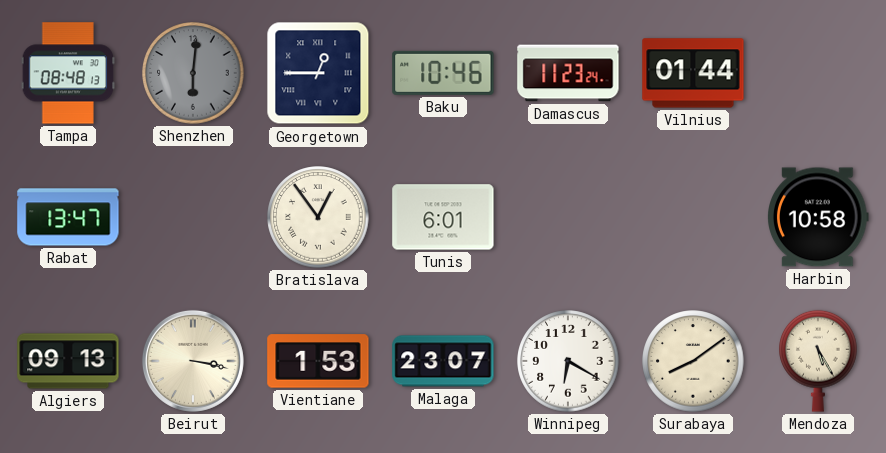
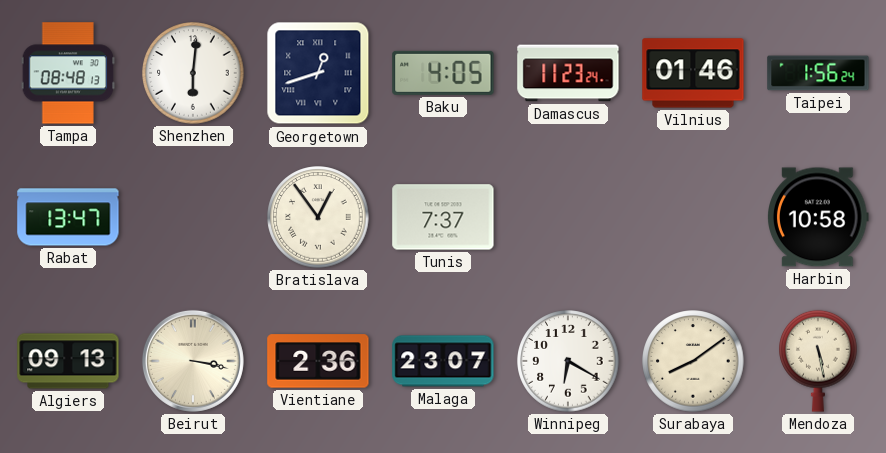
Shenzhen dial: grey -> white
Georgetown: 12:45 -> 12:42
Baku: 10:46 -> 4:05
Vilnius: 01:44 -> 01:46
Taipei: none -> 1:56
Tunis: 6:01 -> 7:37
Vientiane: 1:53 -> 2:36
Mendoza: 5:25 -> 5:28
